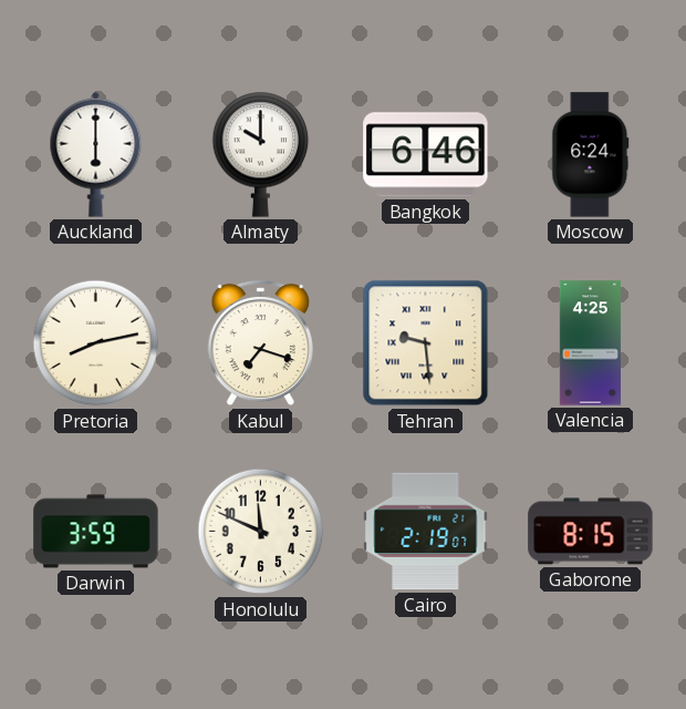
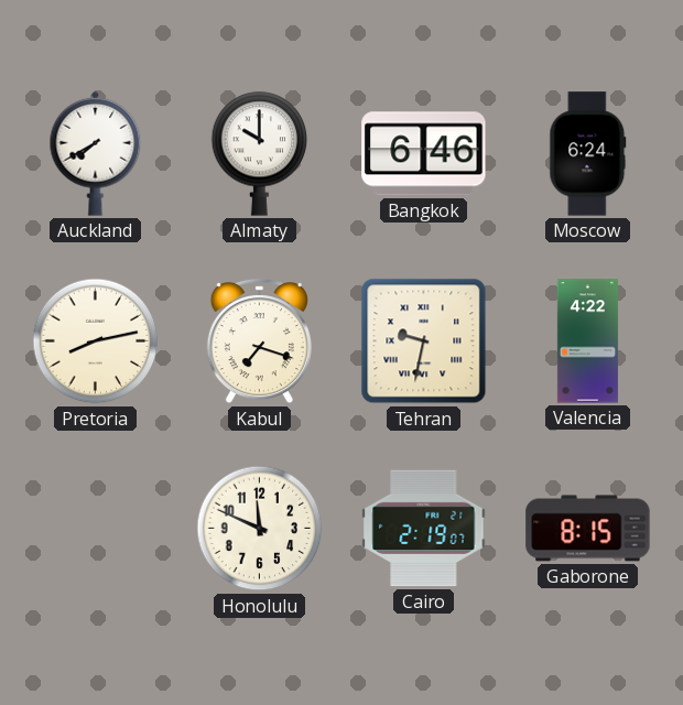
Auckland: 6:00 -> 7:40
Tehran: 9:29 -> 9:32
Valencia: 4:25 -> 4:22
Darwin: 3:59 -> none
